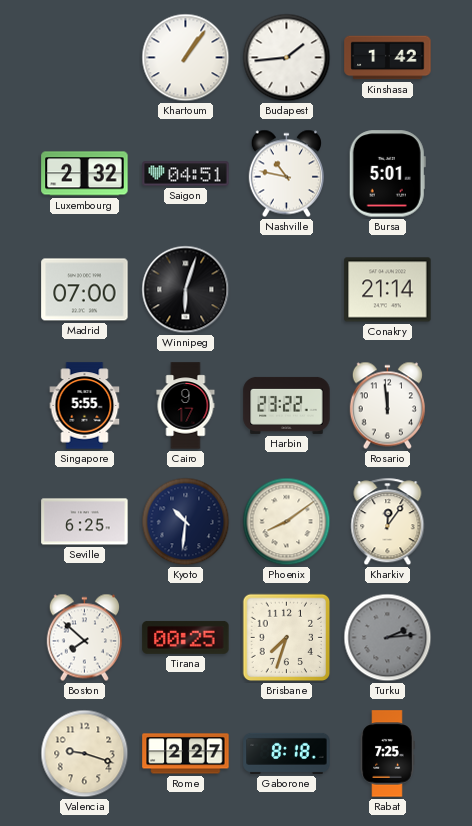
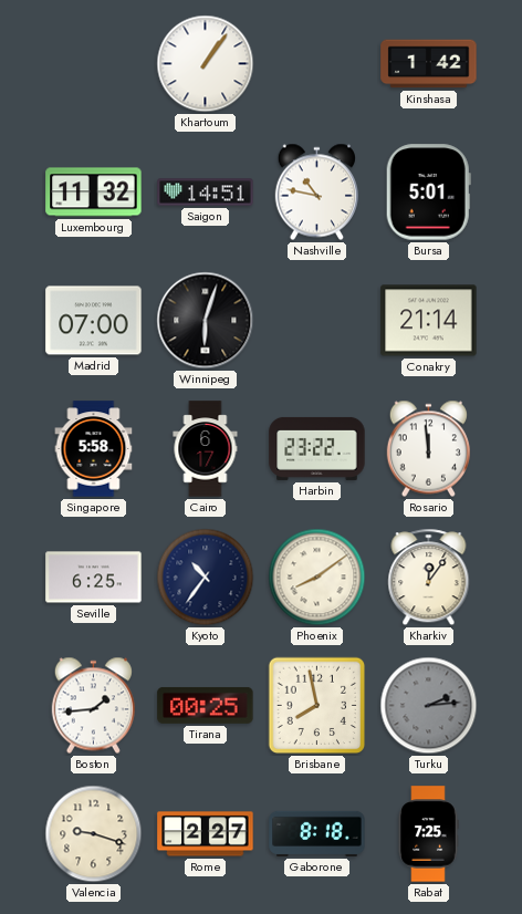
Budapest: 1:44 -> none
Luxembourg: 2:32 -> 11:32
Saigon: 04:51 -> 14:51
Singapore: 5:55 -> 5:58
Cairo: 9:17 -> 6:17
Kyoto: 10:31 -> 10:36
Boston: 7:52 -> 1:44
Brisbane: 7:33 -> 7:58
